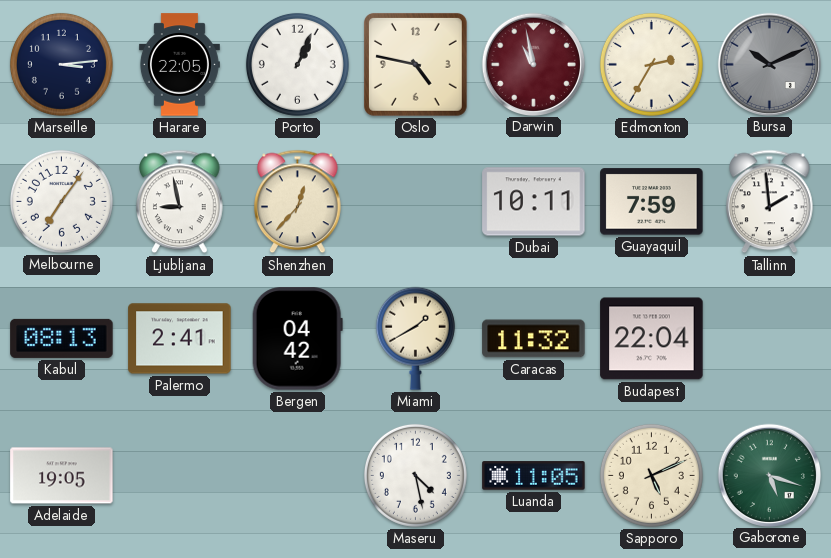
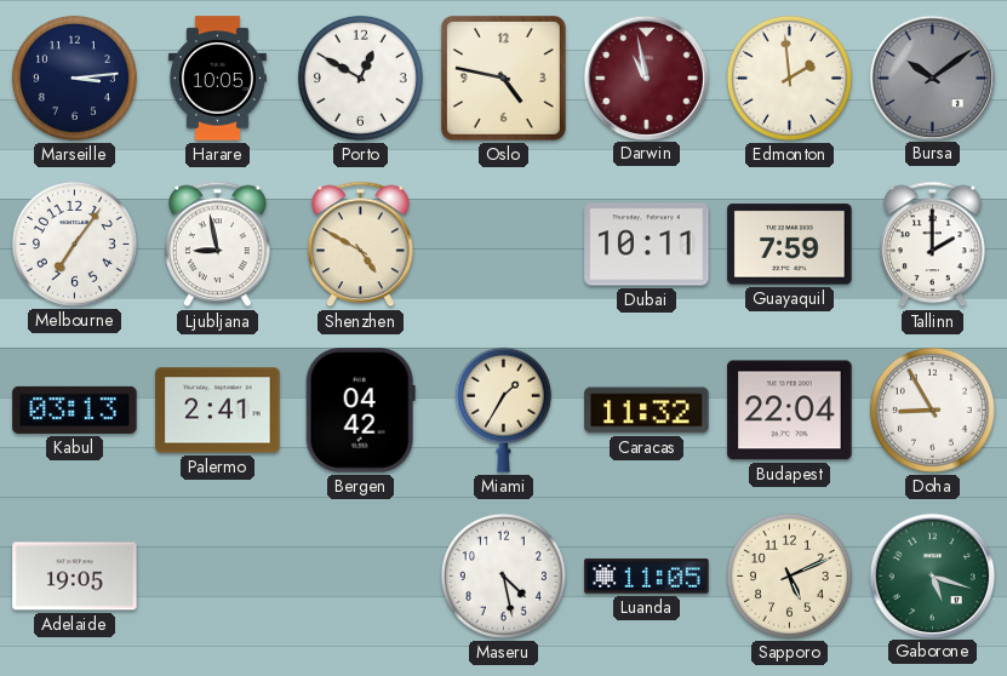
Harare: 22:05 -> 10:05
Porto: 1:04 -> 12:50
Edmonton: 2:35 -> 1:59
Bursa: 10:11 -> 10:09
Shenzhen: 12:37 -> 4:50
Tallinn: 1:59 -> 2:00
Kabul: 08:13 -> 03:13
Miami: 1:40 -> 1:35
Doha: none -> 8:55
